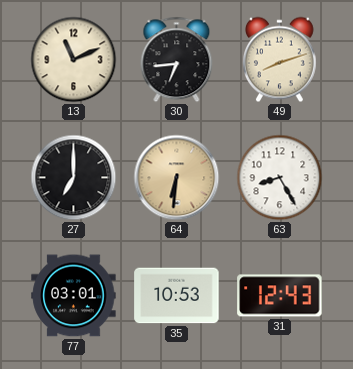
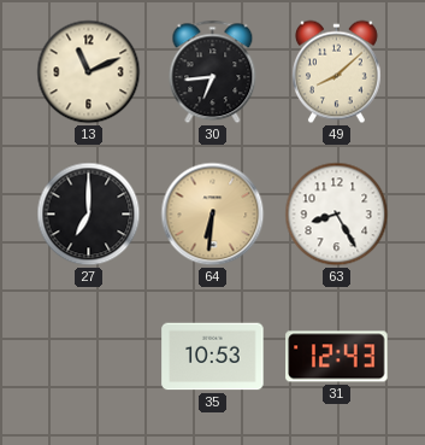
49: 8:12 -> 8:08
77: 03:01 -> none
